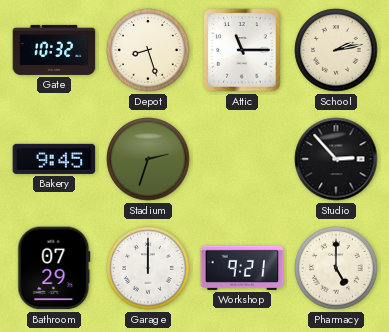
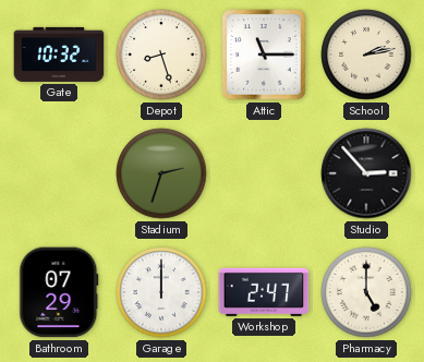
Bakery: 9:45 -> none
Workshop: 9:21 -> 2:47
